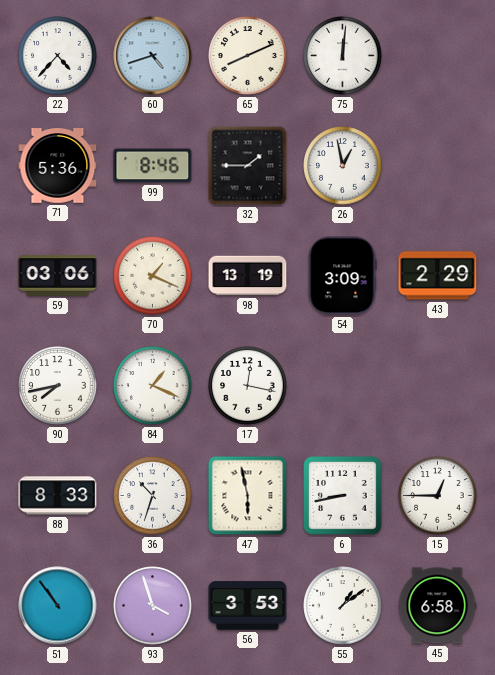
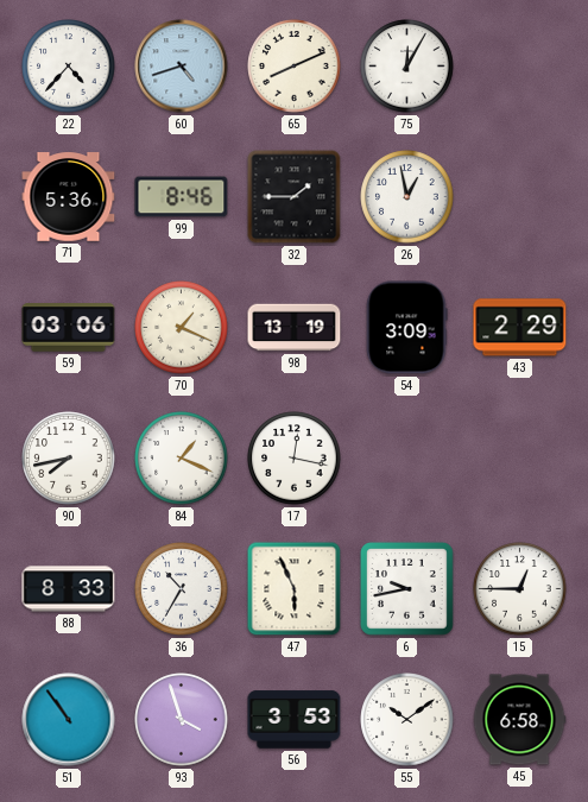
75: 12:01 -> 12:05
36: 10:33 -> 10:35
47: 5:58 -> 5:56
6: 8:43 -> 9:43
55: 1:09 -> 10:09
